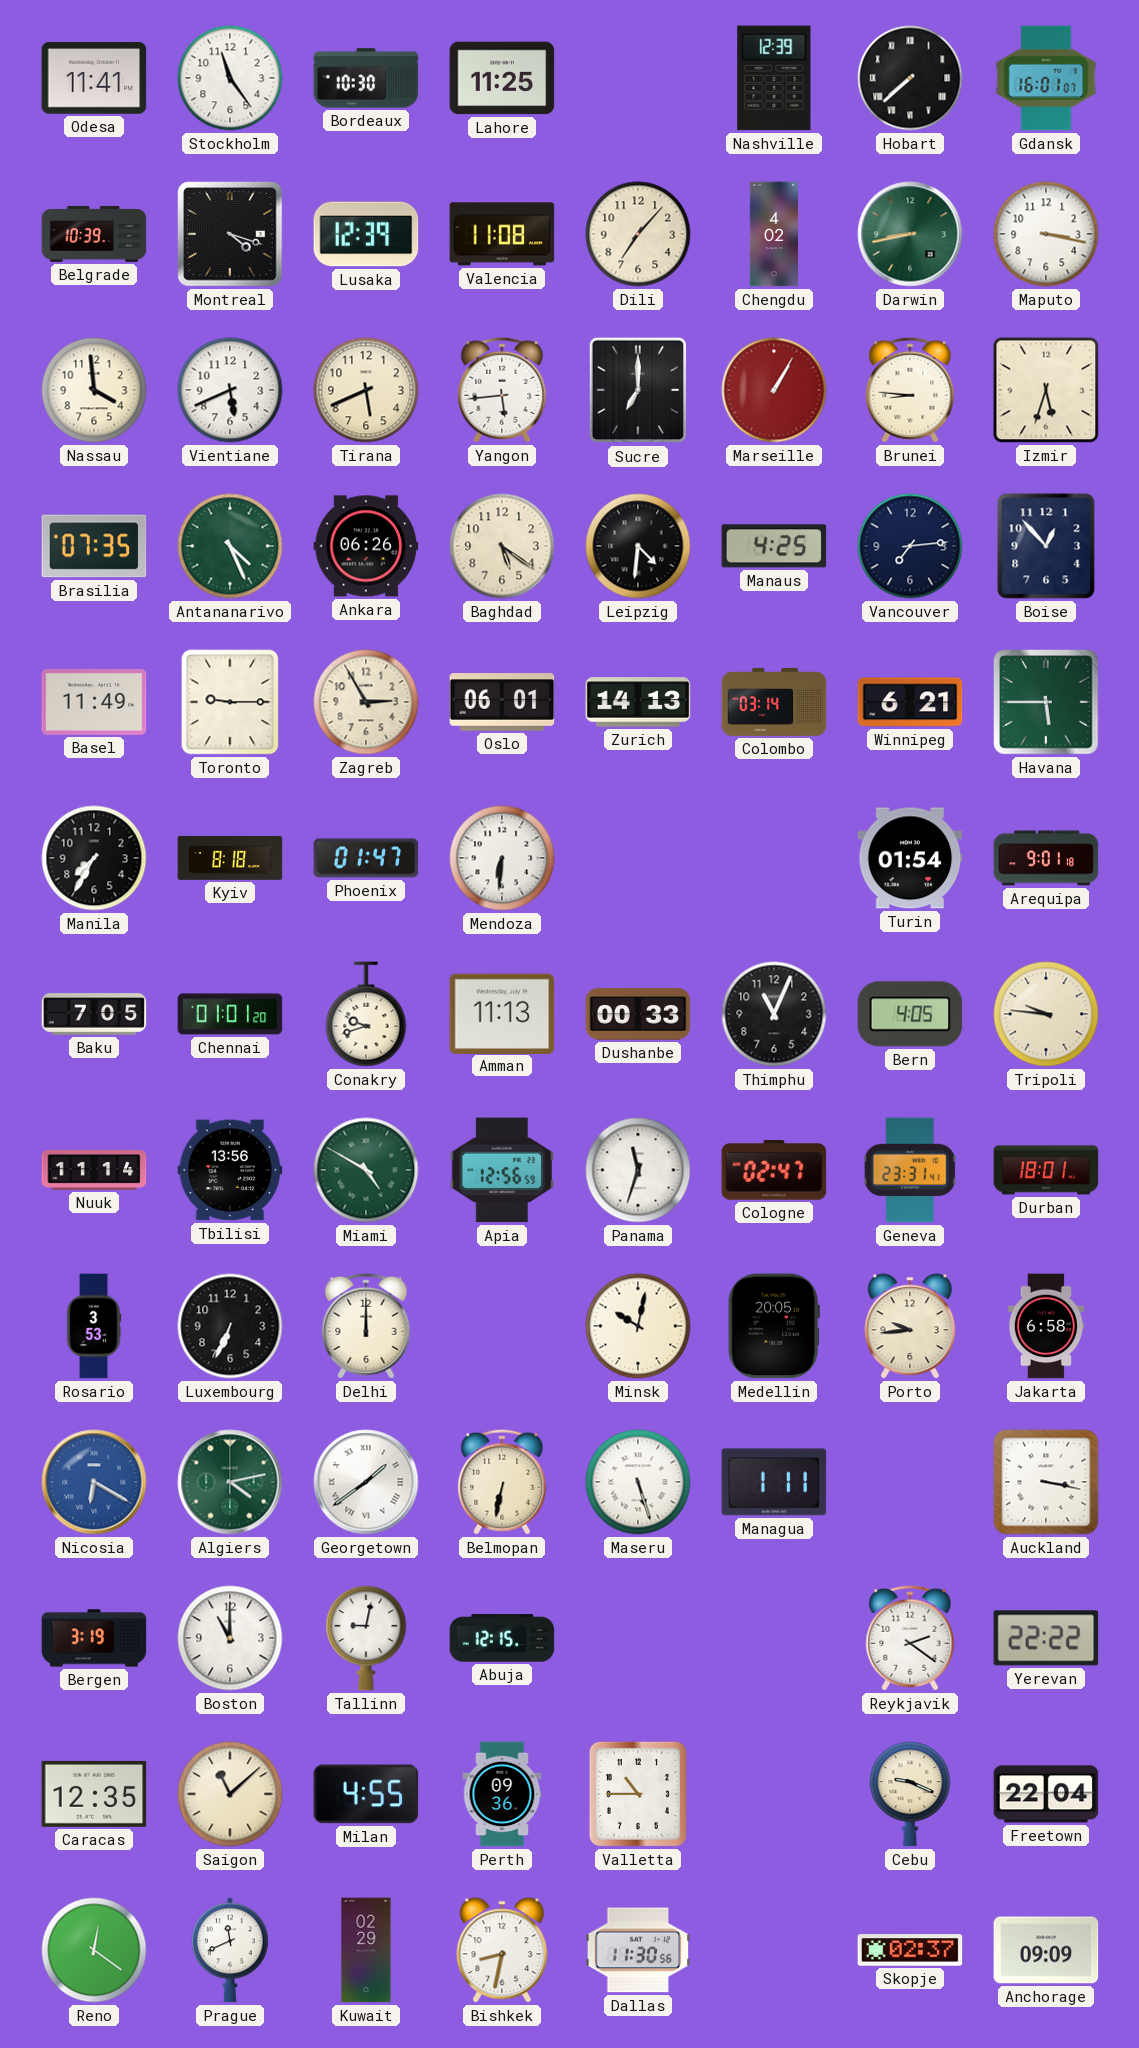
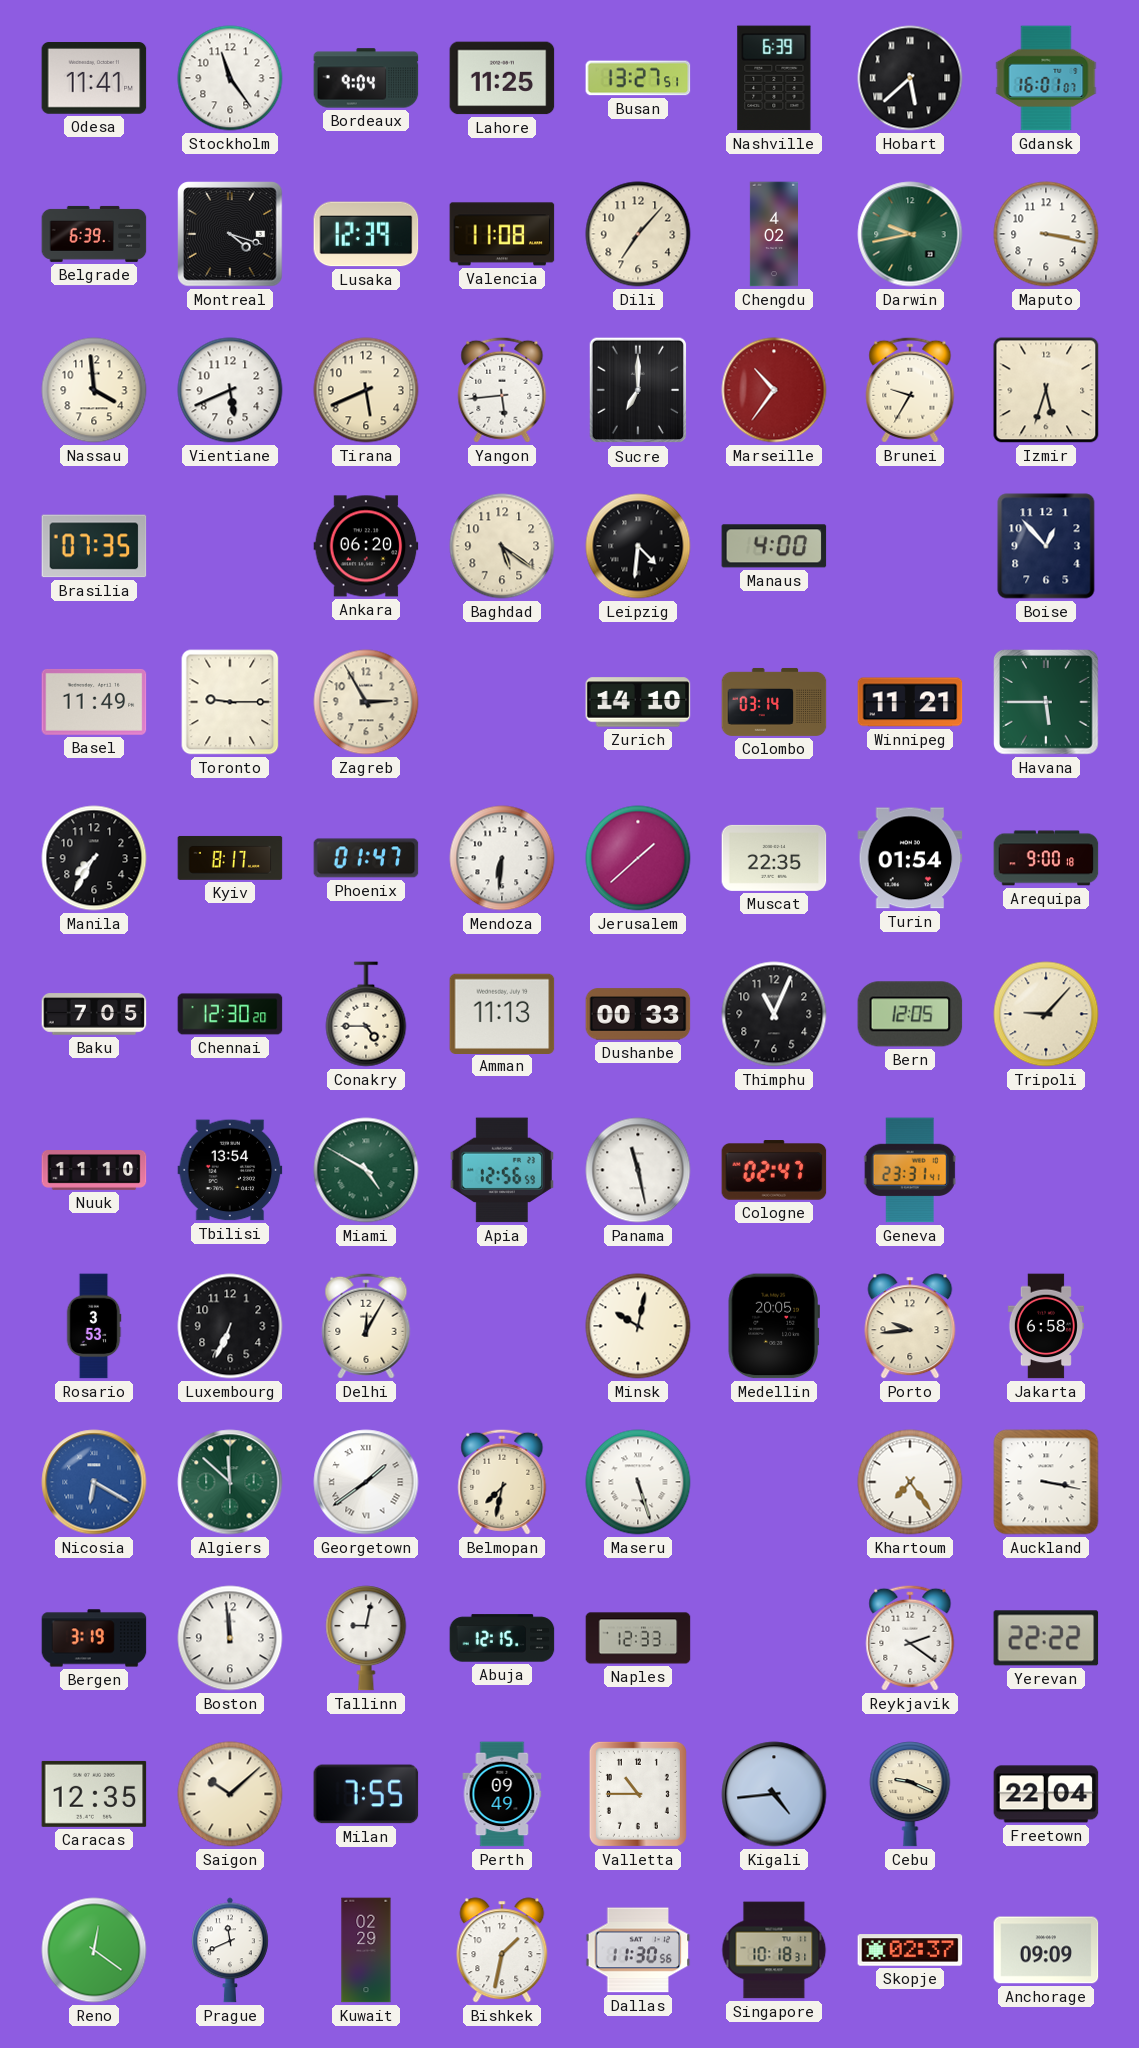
Bordeaux: 10:30 -> 9:04
Busan: none -> 13:27
Nashville: 12:39 -> 6:39
Hobart: 7:38 -> 5:38
Belgrade: 10:39 -> 6:39
Darwin: 8:43 -> 9:43
Marseille: 1:05 -> 10:36
Brunei: 8:46 -> 9:35
Antananarivo: 4:26 -> none
Ankara: 06:26 -> 06:20
Manaus: 4:25 -> 4:00
Vancouver: 7:14 -> none
Oslo: 06:01 -> none
Zurich: 14:13 -> 14:10
Winnipeg: 6:21 -> 11:21
Kyiv: 8:18 -> 8:17
Jerusalem: none -> 1:38
Muscat: none -> 22:35
Arequipa: 9:01 -> 9:00
Chennai: 01:01 -> 12:30
Conakry: 9:42 -> 4:45
Bern: 4:05 -> 12:05
Tripoli: 9:46 -> 9:07
Nuuk: 11:14 -> 11:10
Tbilisi: 13:56 -> 13:54
Panama: 11:33 -> 11:28
Durban: 18:01 -> none
Delhi: 12:00 -> 12:05
Algiers: 4:13 -> 11:52
Belmopan: 6:32 -> 7:32
Managua: 1:11 -> none
Khartoum: none -> 7:24
Boston: 11:00 -> 11:59
Naples: none -> 12:33
Saigon: 11:08 -> 10:08
Milan: 4:55 -> 7:55
Perth: 09:36 -> 09:49
Kigali: none -> 4:44
Bishkek: 8:32 -> 1:32
Singapore: none -> 10:18
